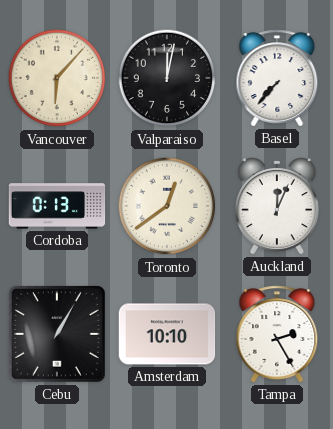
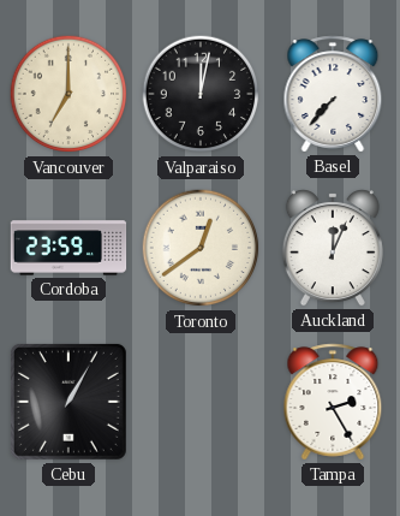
Vancouver: 6:07 -> 7:00
Cordoba: 0:13 -> 23:59
Amsterdam: 10:10 -> none
